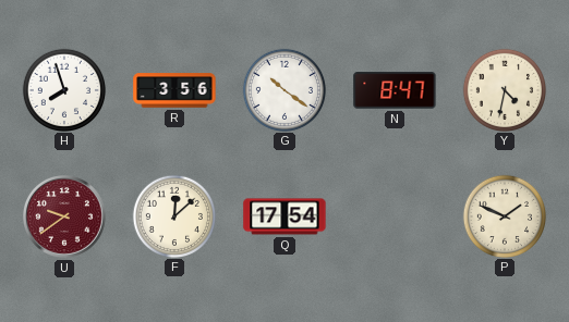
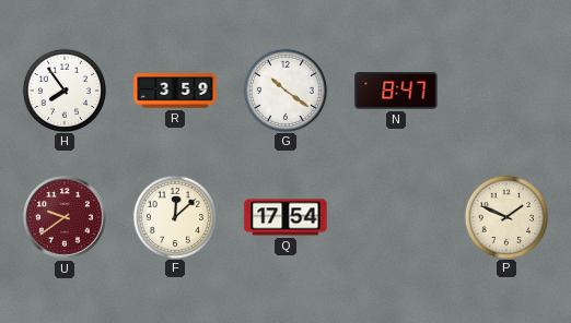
H: 7:57 -> 7:54
R: 3:56 -> 3:59
Y: 4:32 -> none
